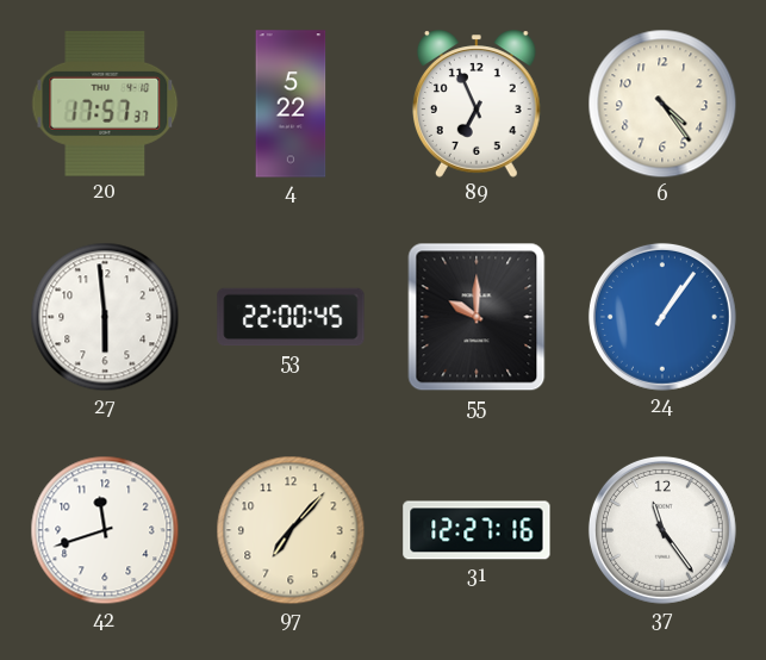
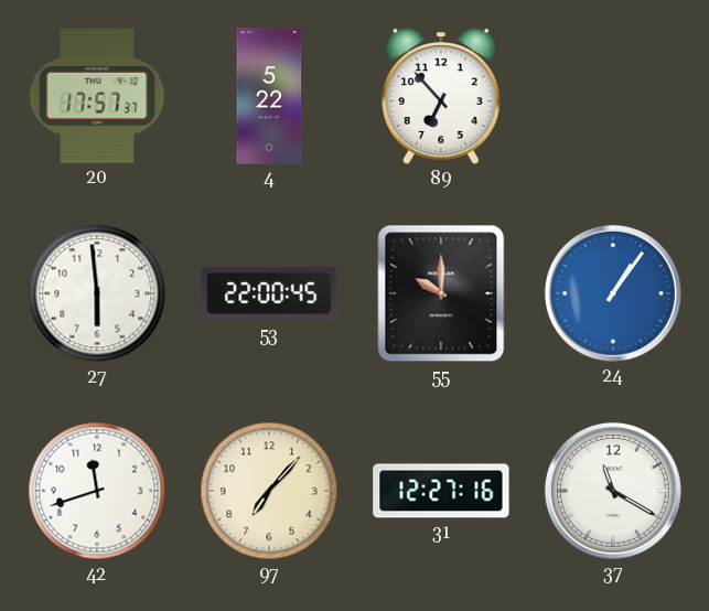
89: 6:56 -> 6:53
6: 4:24 -> none
37: 11:24 -> 11:20
